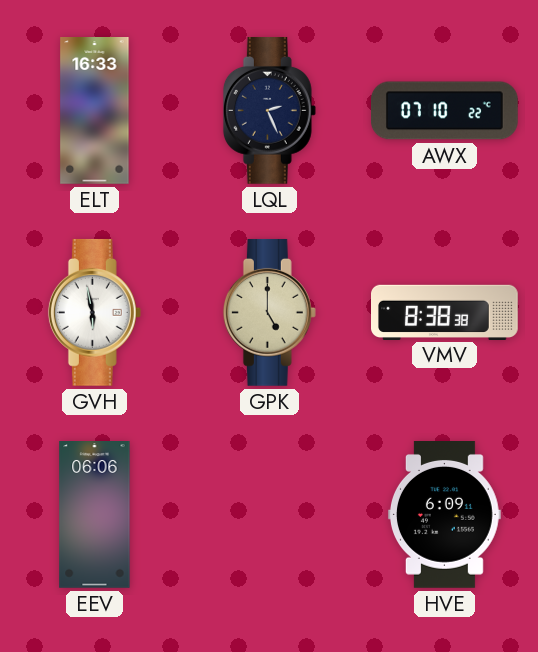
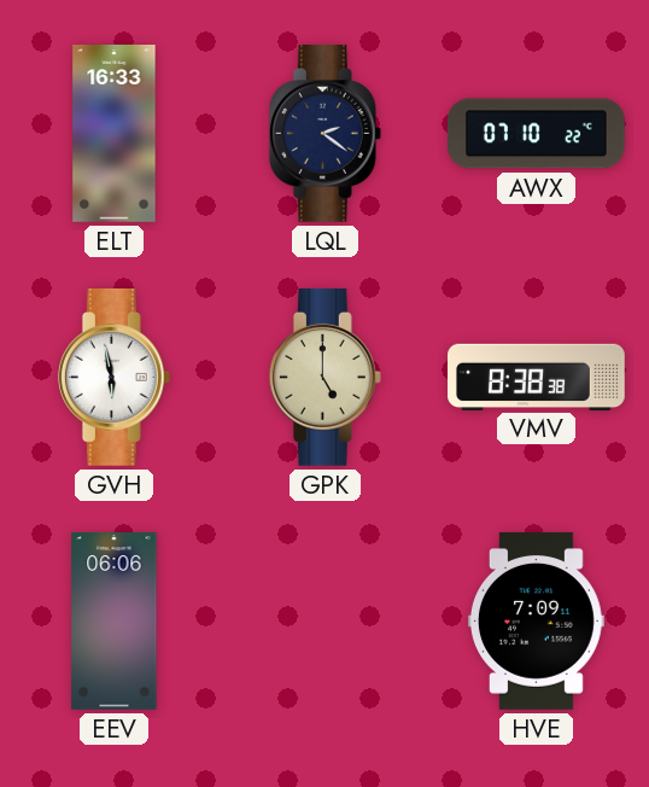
LQL: 2:26 -> 2:21
HVE: 6:09 -> 7:09
